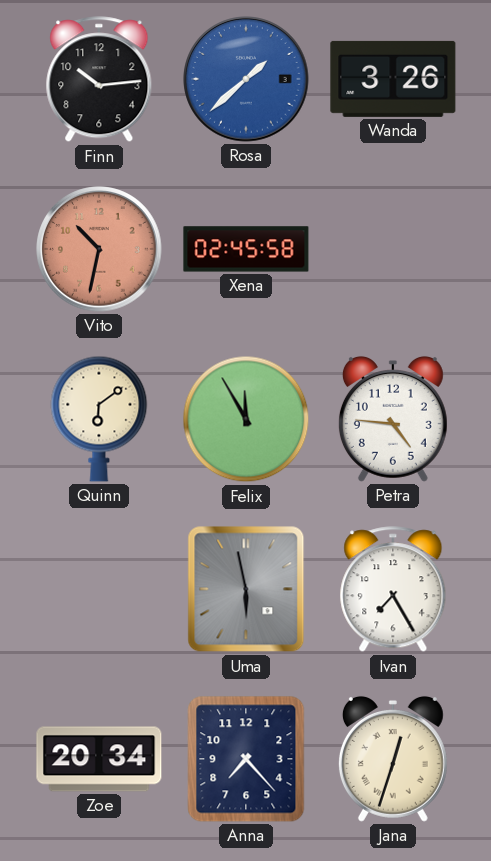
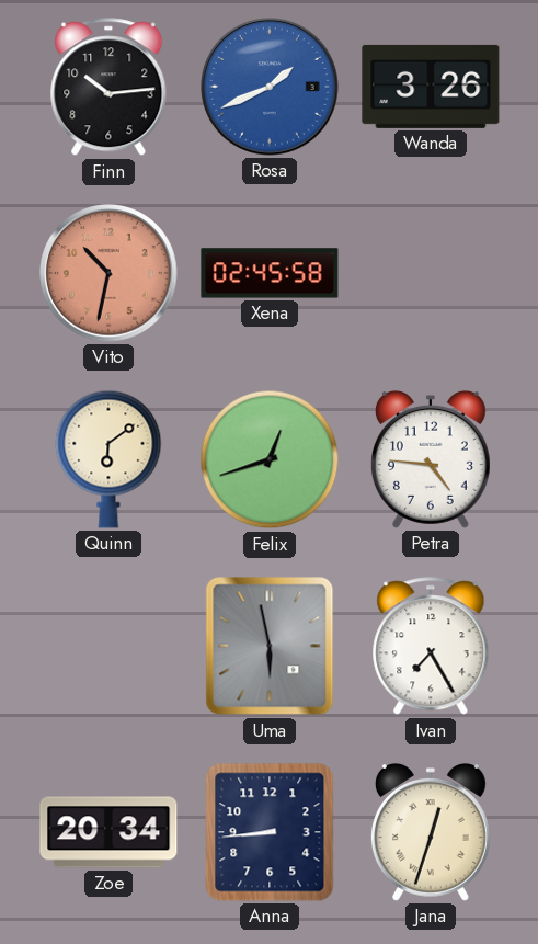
Rosa: 1:38 -> 1:41
Felix: 11:55 -> 12:42
Anna: 7:23 -> 8:44
